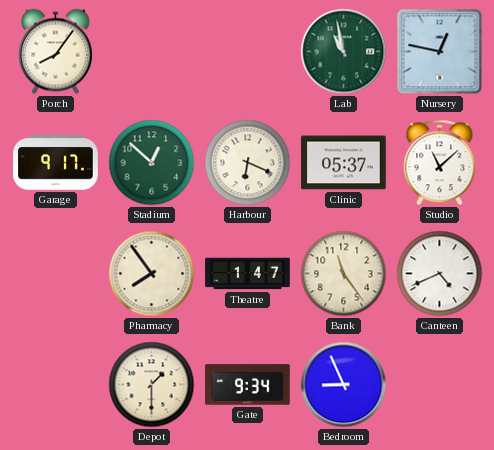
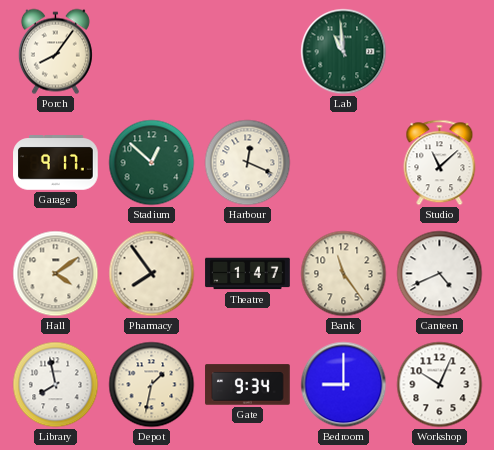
Lab: 10:58 -> 10:59
Nursery: 12:47 -> none
Harbour: 6:19 -> 12:19
Clinic: 05:37 -> none
Hall: none -> 4:09
Library: none -> 7:58
Depot: 1:30 -> 1:32
Bedroom: 8:56 -> 9:00
Workshop: none -> 10:04
